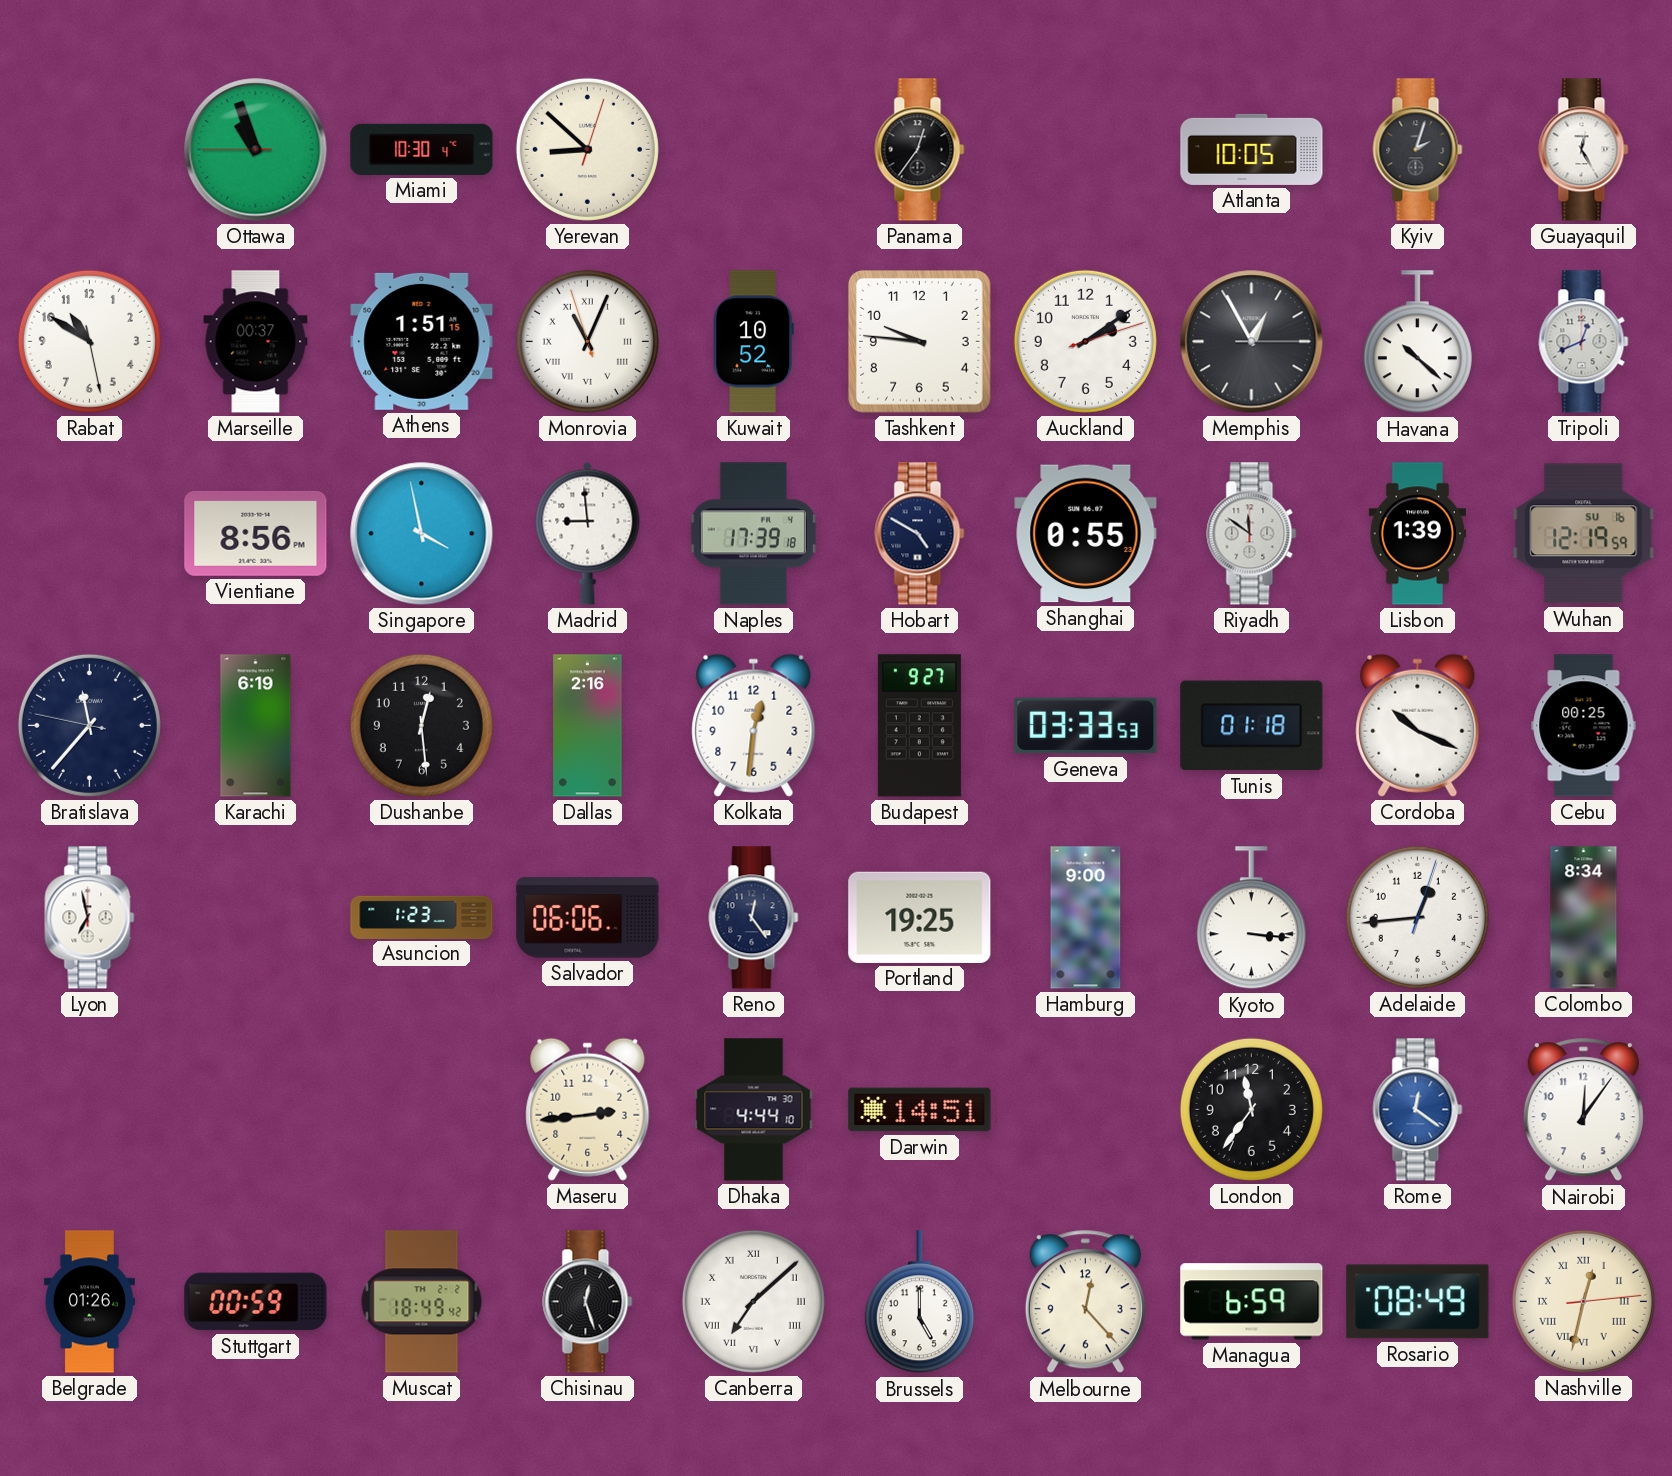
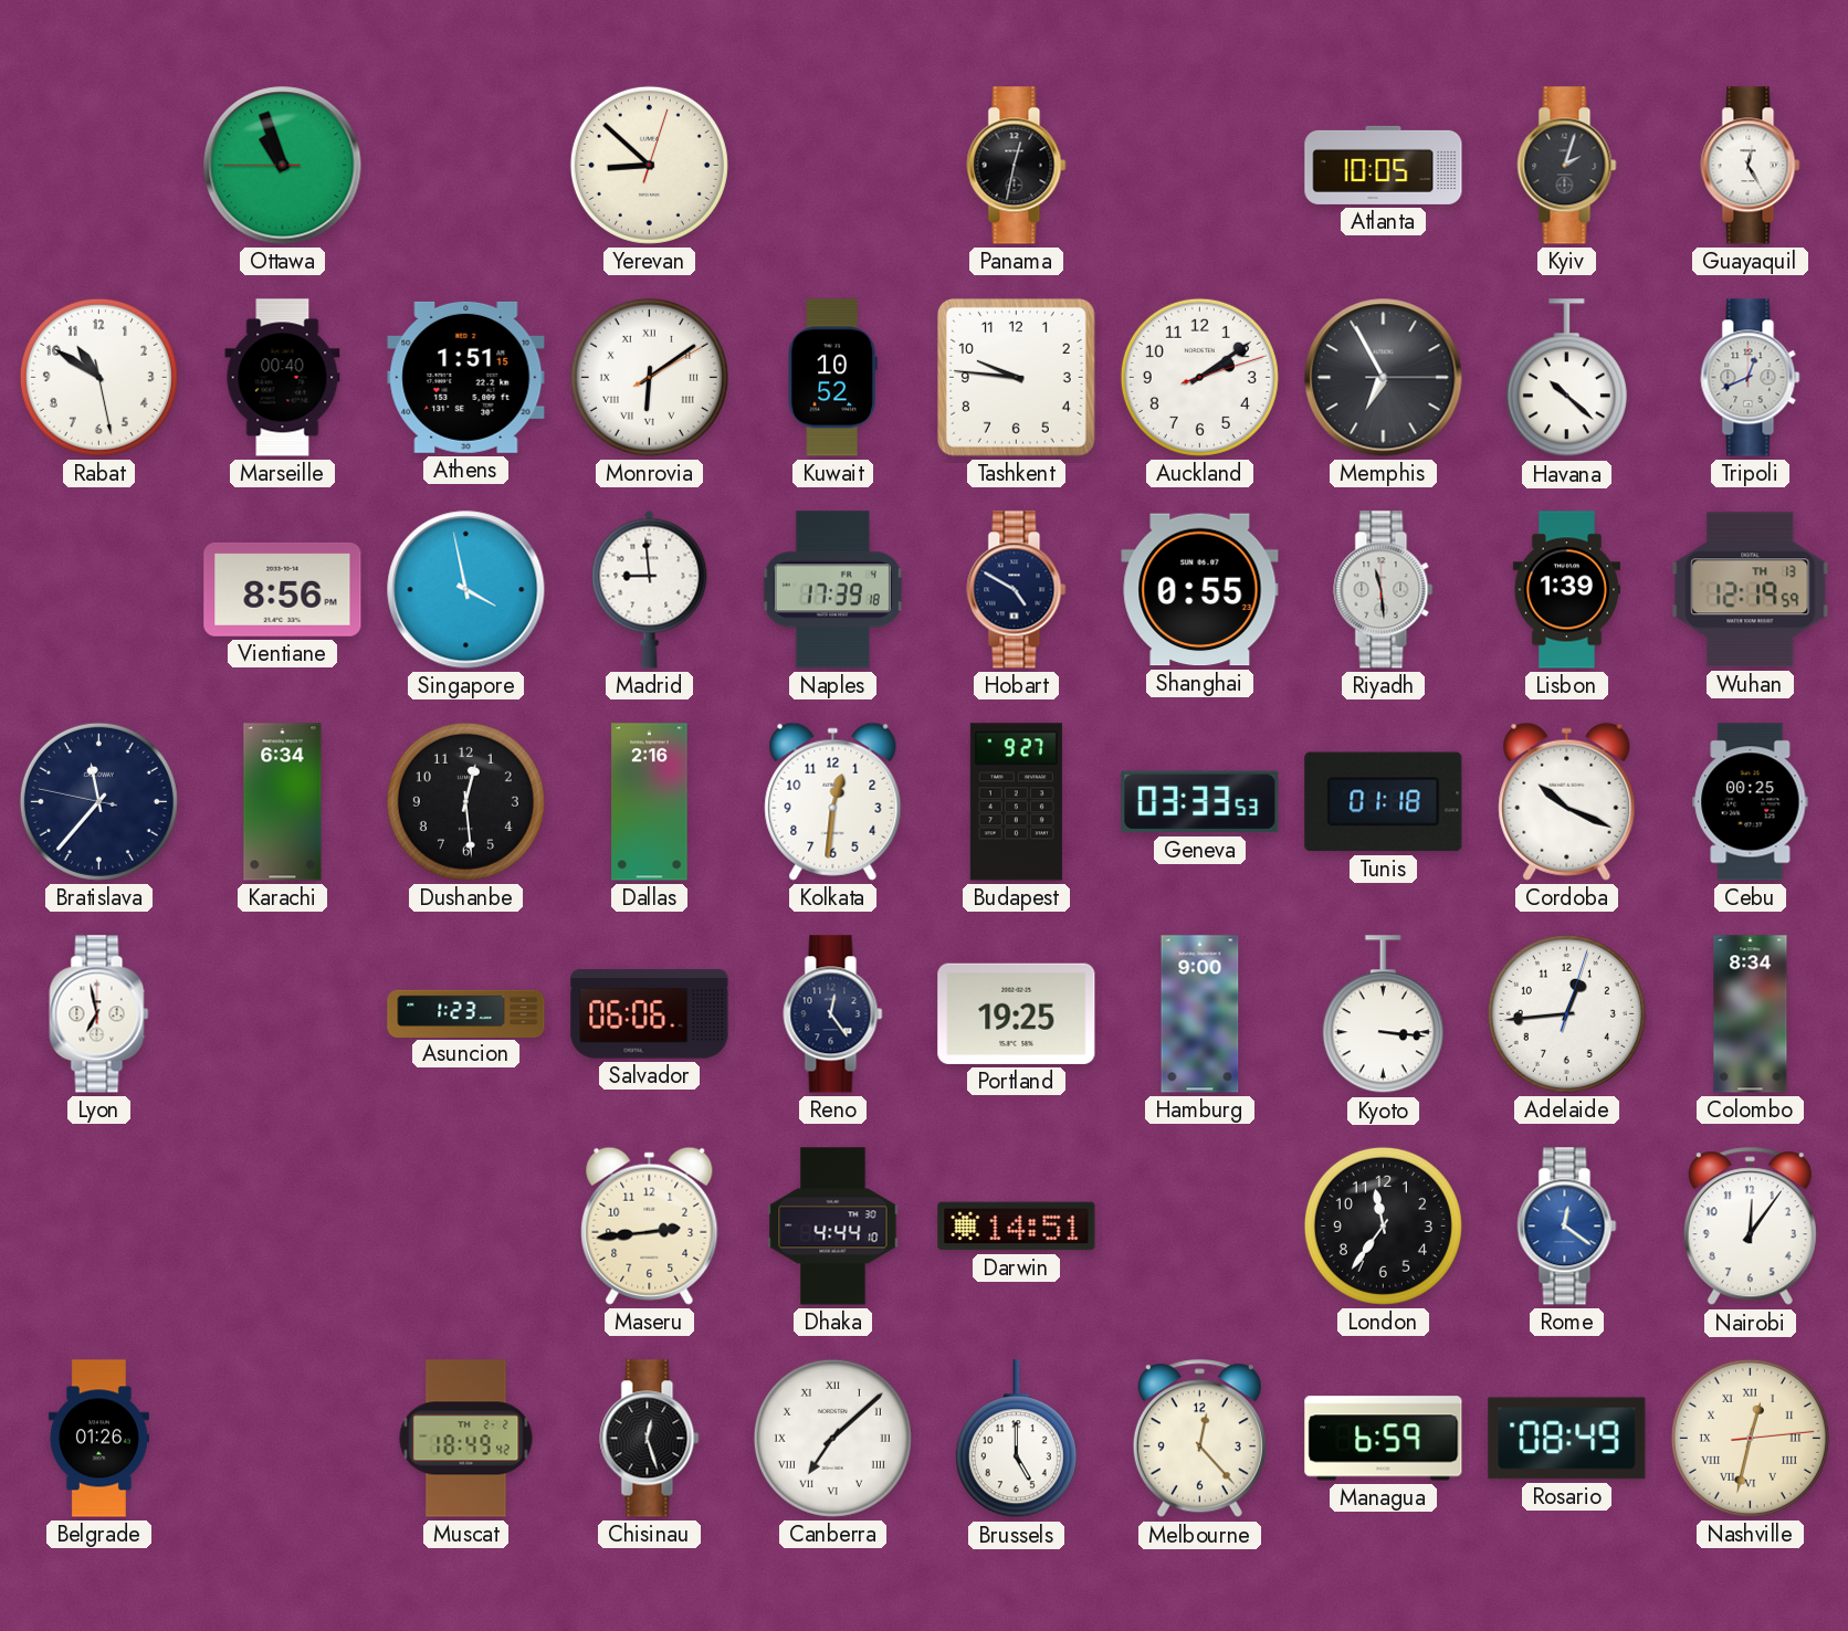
Miami: 10:30 -> none
Panama: 12:36 -> 12:32
Marseille: 00:37 -> 00:40
Monrovia: 11:03 -> 6:09
Memphis: 12:55 -> 6:55
Riyadh: 11:51 -> 11:29
Wuhan date: SU 16 -> TH 13
Karachi: 6:19 -> 6:34
Stuttgart: 00:59 -> none
